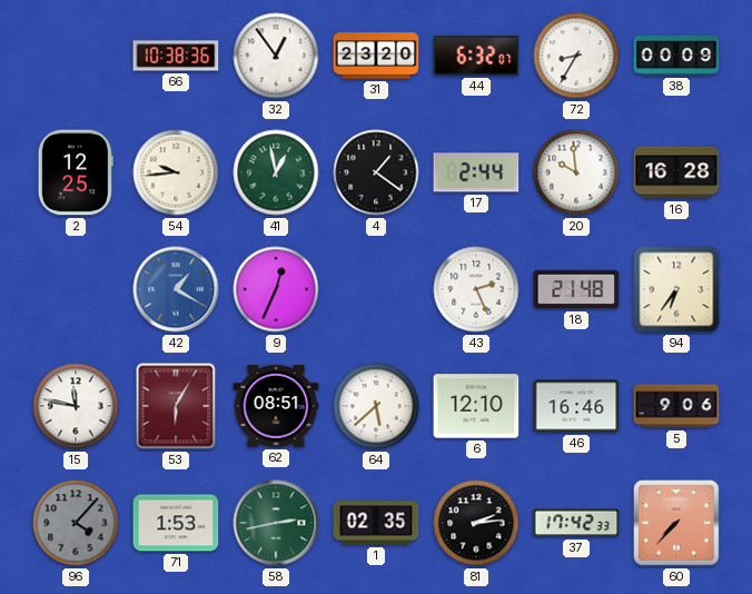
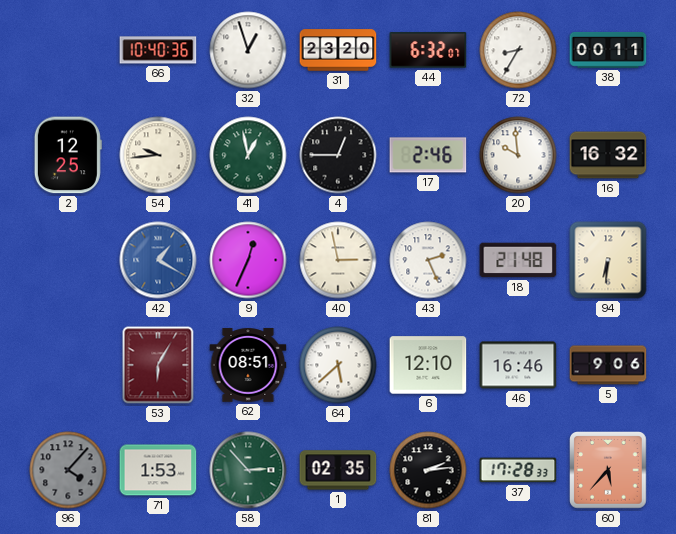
66: 10:38 -> 10:40
32: 12:54 -> 12:57
38: 00:09 -> 00:11
4: 1:21 -> 12:45
17: 2:44 -> 2:46
16: 16:28 -> 16:32
40: none -> 2:58
94: 6:36 -> 6:31
15: 11:47 -> none
58: 2:43 -> 2:53
37: 17:42 -> 17:28
60: 7:37 -> 5:37
